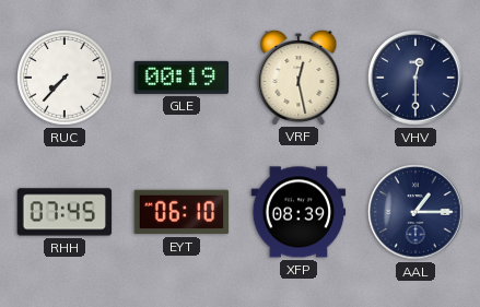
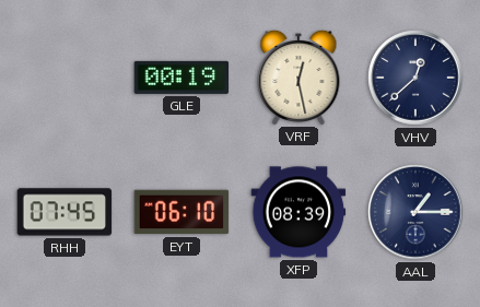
RUC: 7:37 -> none
VHV: 12:30 -> 12:38
